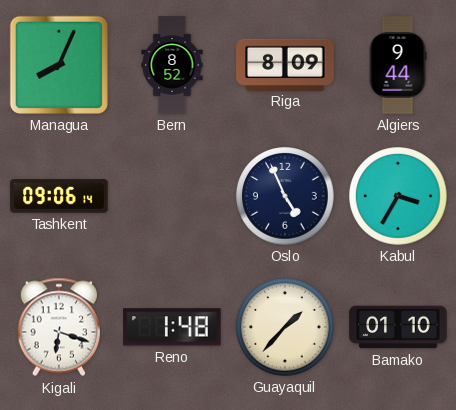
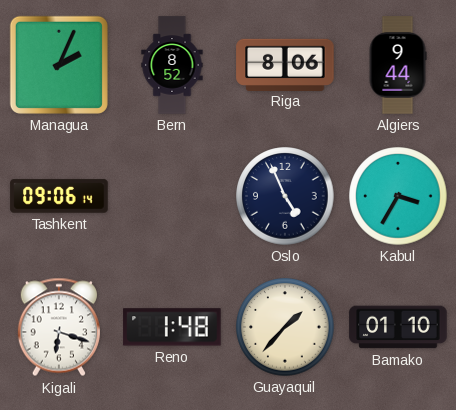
Managua: 8:04 -> 2:04
Riga: 8:09 -> 8:06
